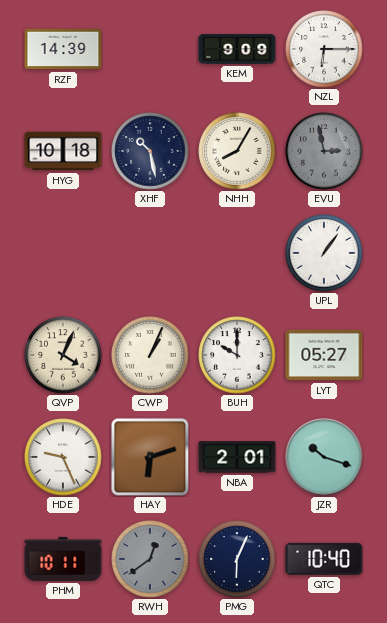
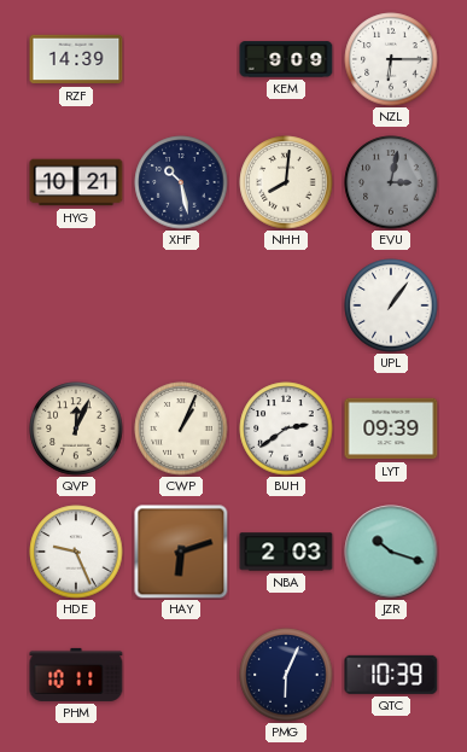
HYG: 10:18 -> 10:21
NHH: 8:05 -> 8:01
EVU: 2:58 -> 3:02
QVP: 4:04 -> 12:04
BUH: 10:00 -> 2:39
LYT: 05:27 -> 09:39
NBA: 2:01 -> 2:03
RWH: 12:39 -> none
QTC: 10:40 -> 10:39
